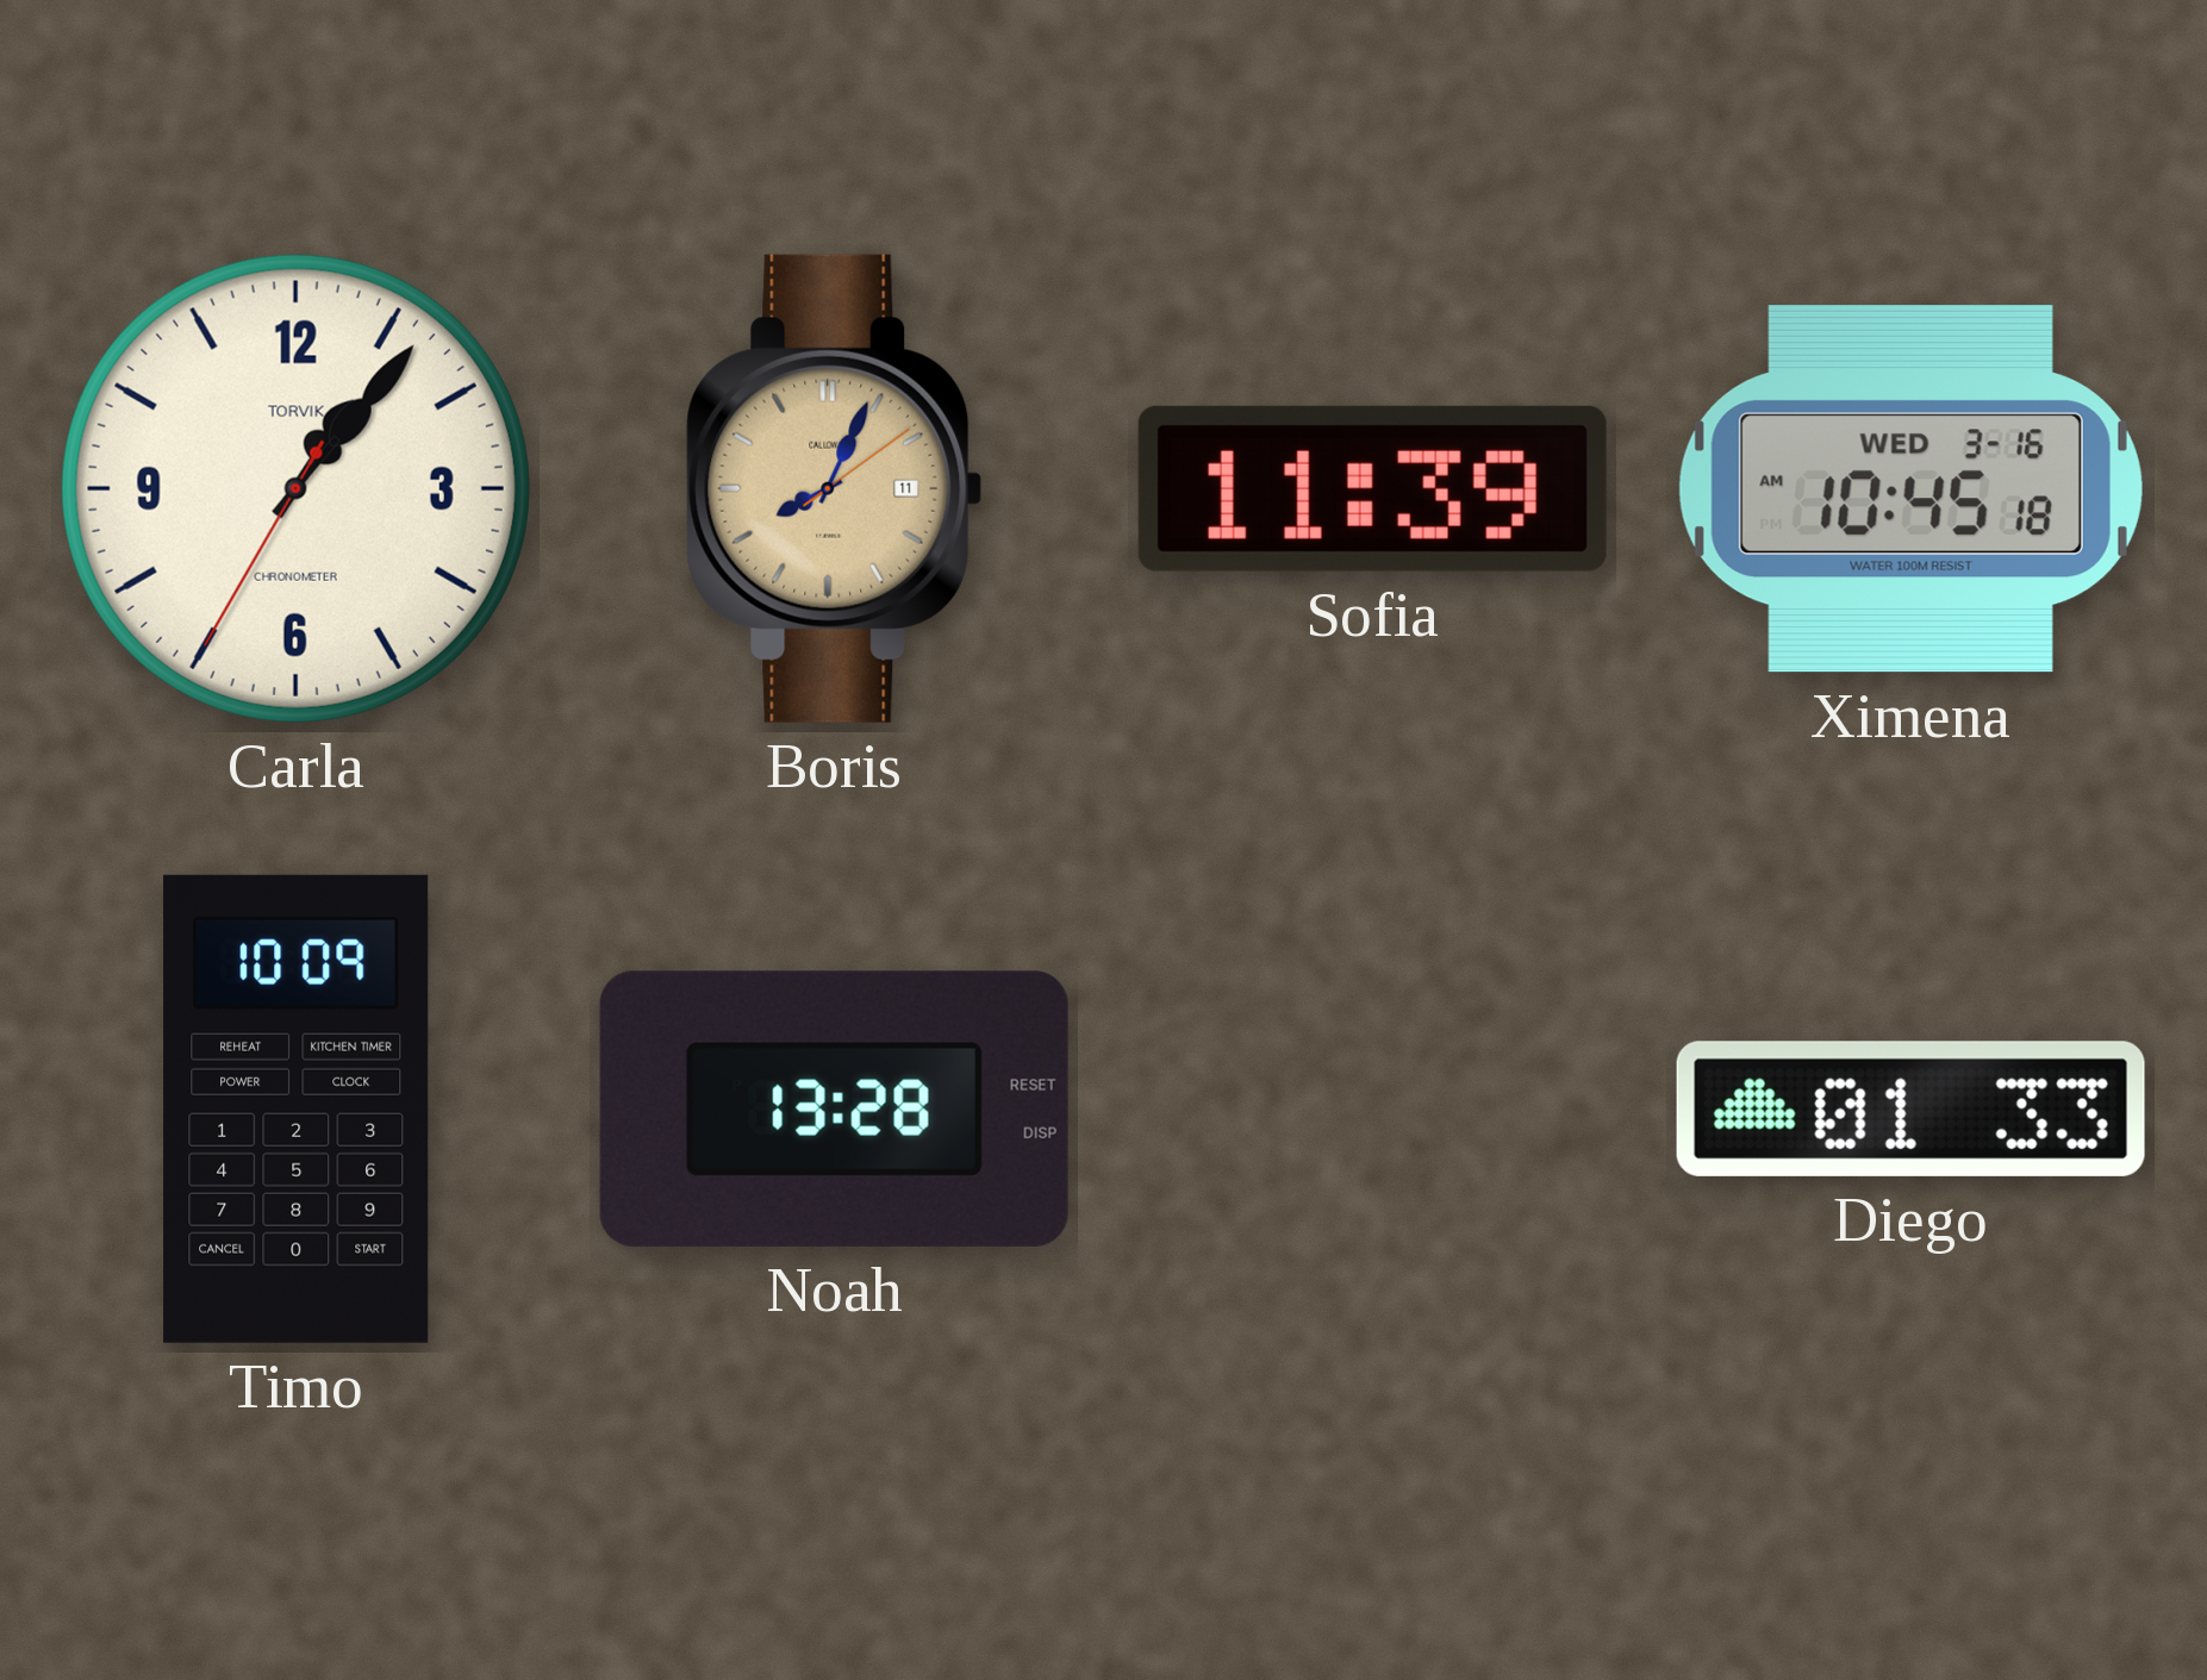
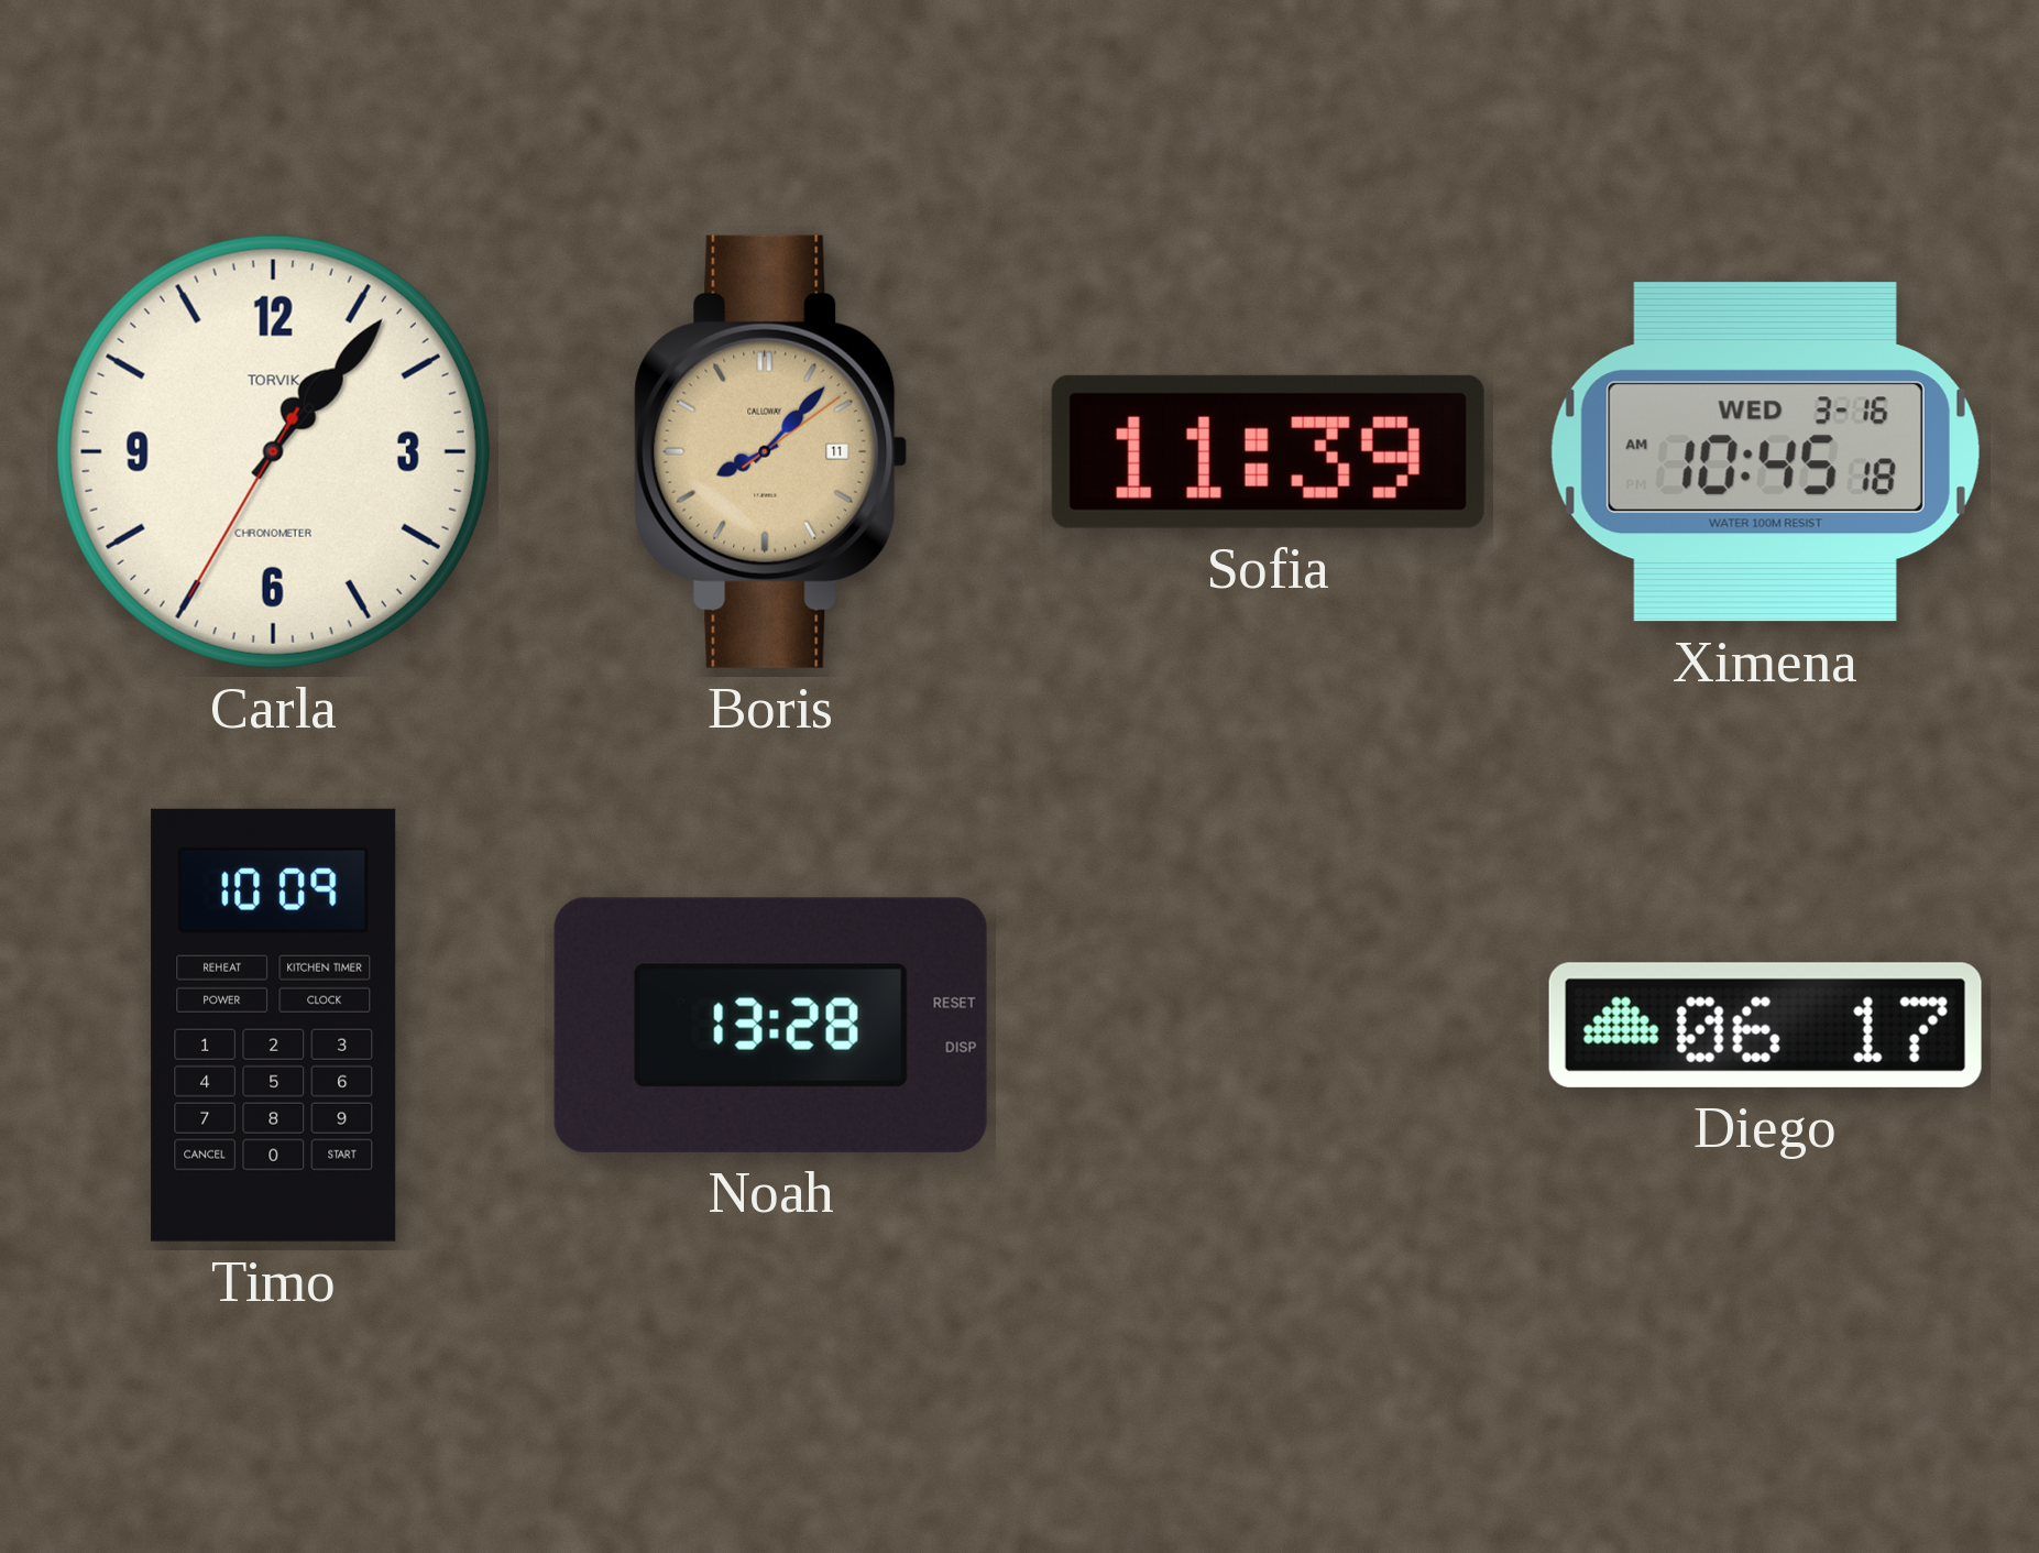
Boris: 8:04 -> 8:07
Diego: 01:33 -> 06:17
